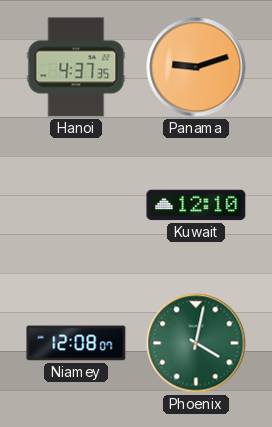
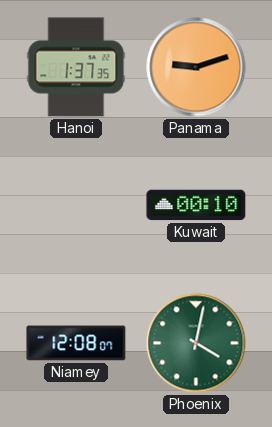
Hanoi: 4:37 -> 1:37
Kuwait: 12:10 -> 00:10
